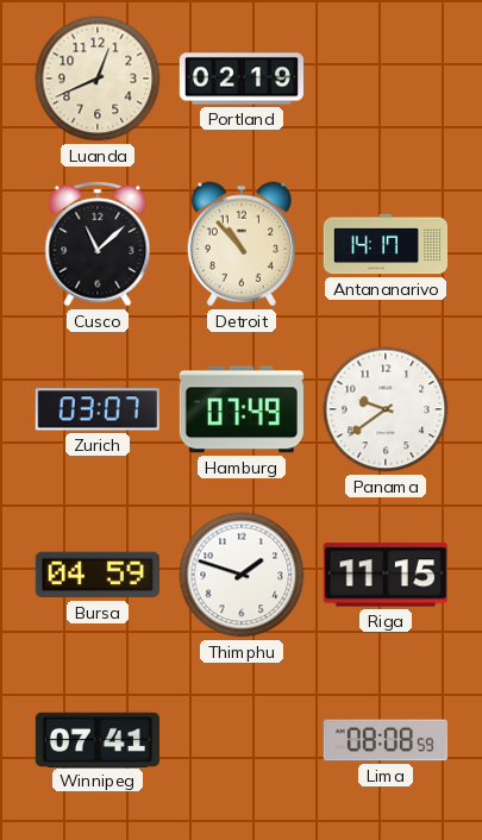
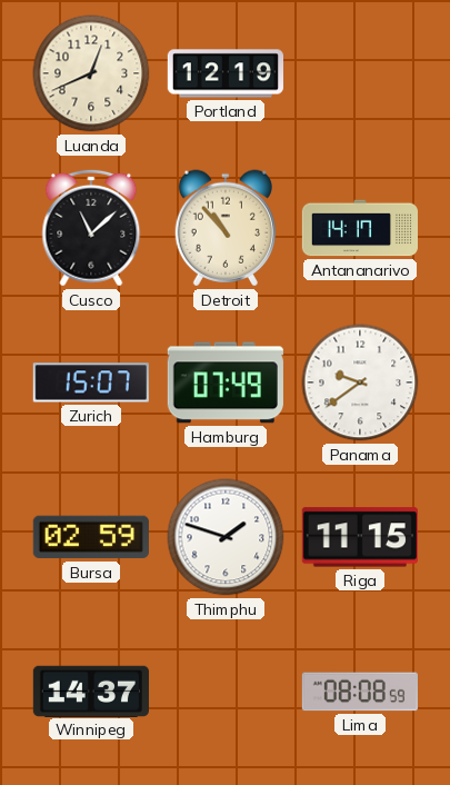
Portland: 02:19 -> 12:19
Zurich: 03:07 -> 15:07
Bursa: 04:59 -> 02:59
Winnipeg: 07:41 -> 14:37
